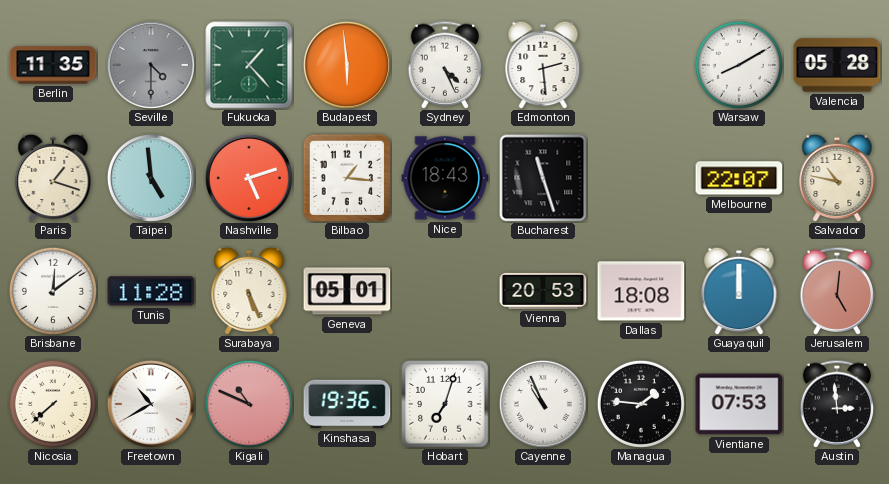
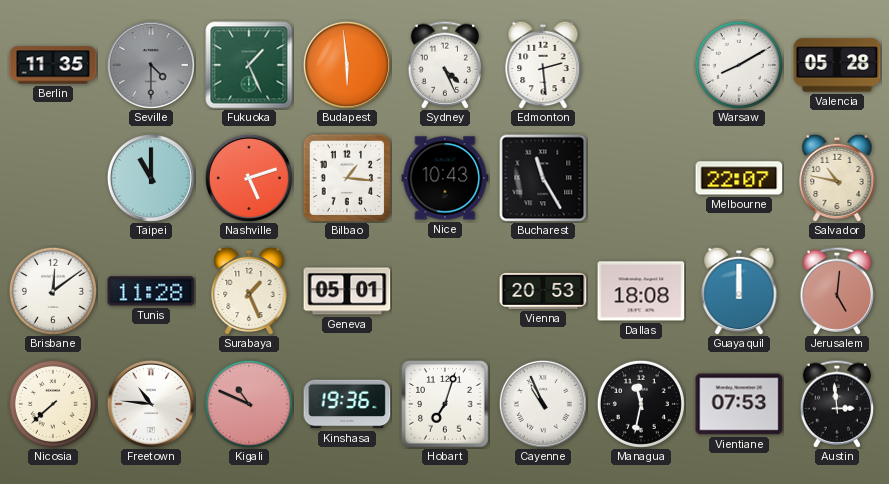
Fukuoka: 1:23 -> 1:26
Paris: 1:18 -> none
Taipei: 4:59 -> 11:00
Nice: 18:43 -> 10:43
Bucharest: 11:27 -> 11:25
Surabaya: 5:26 -> 1:26
Freetown: 10:40 -> 10:46
Managua: 1:46 -> 11:32
